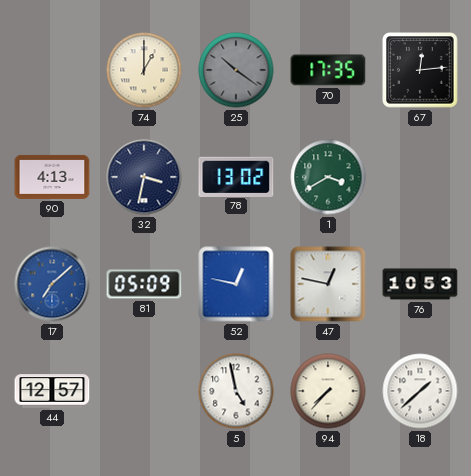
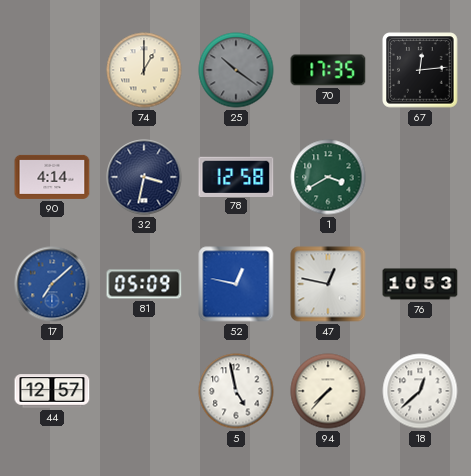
90: 4:13 -> 4:14
78: 13:02 -> 12:58
18: 1:38 -> 12:38
